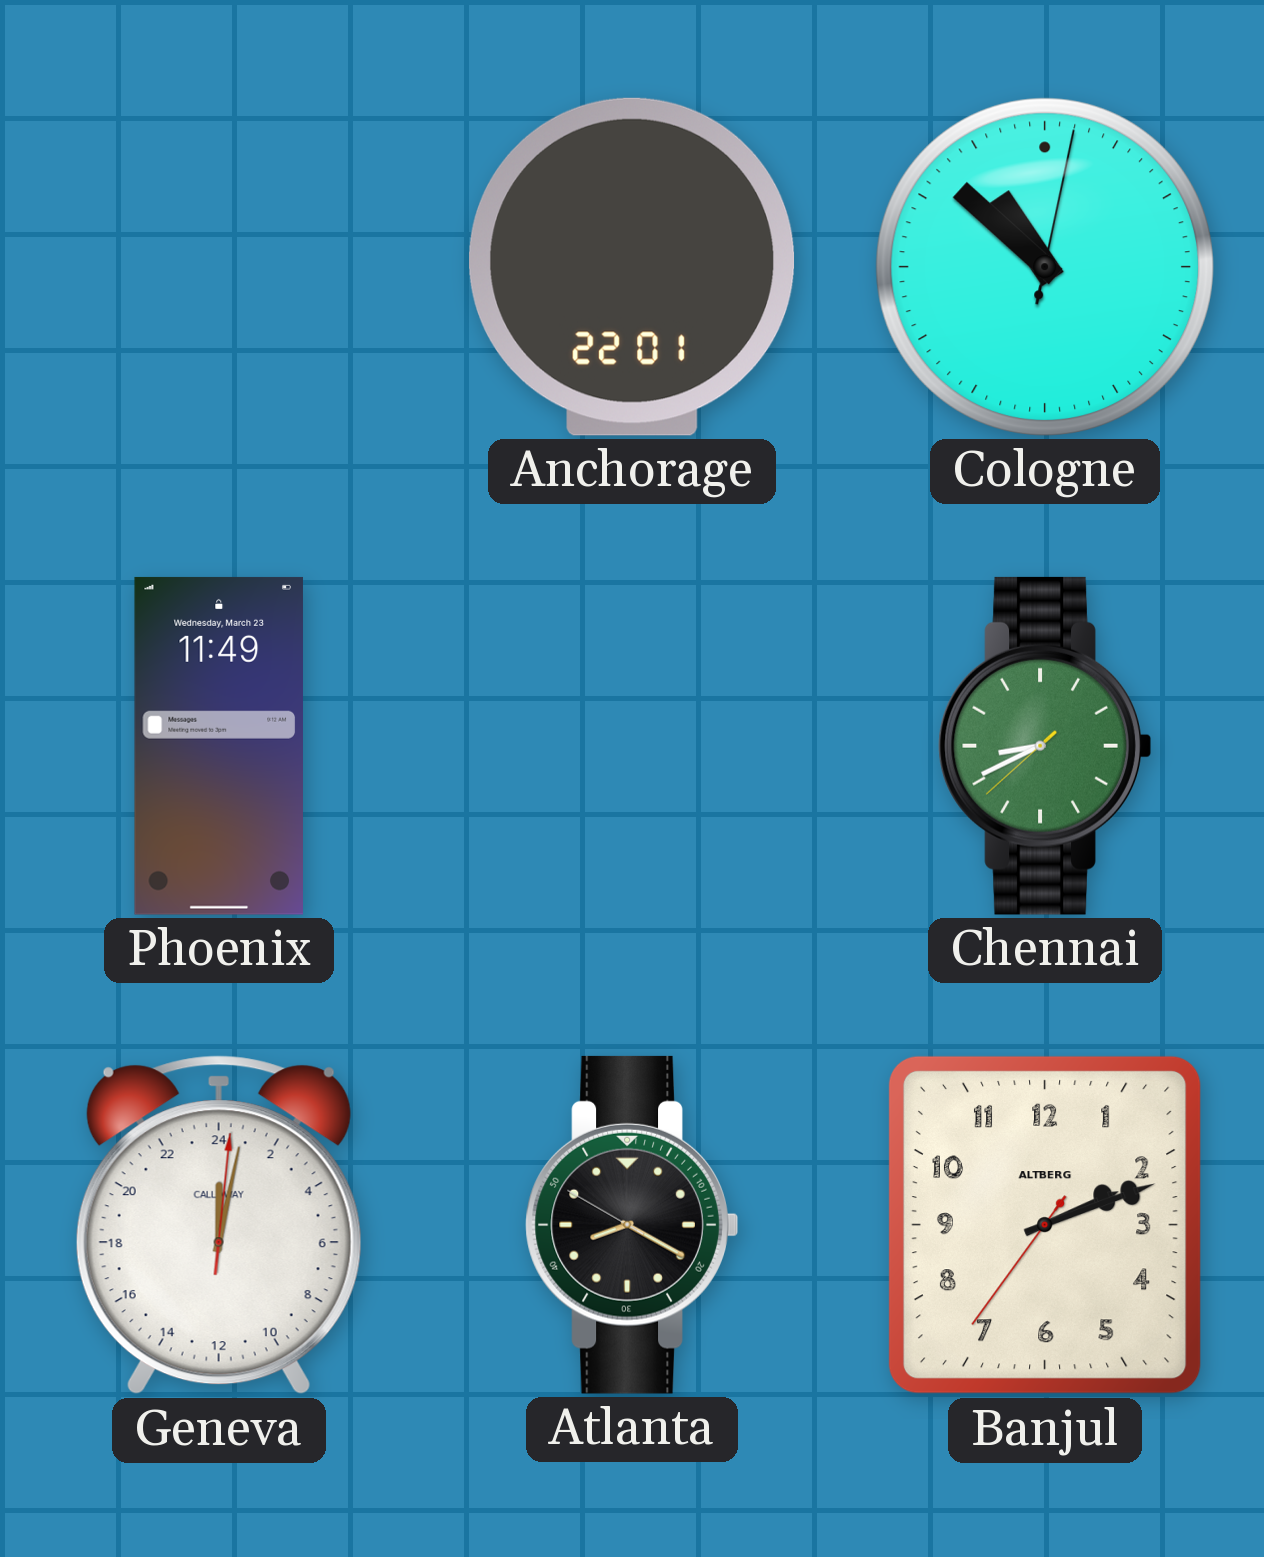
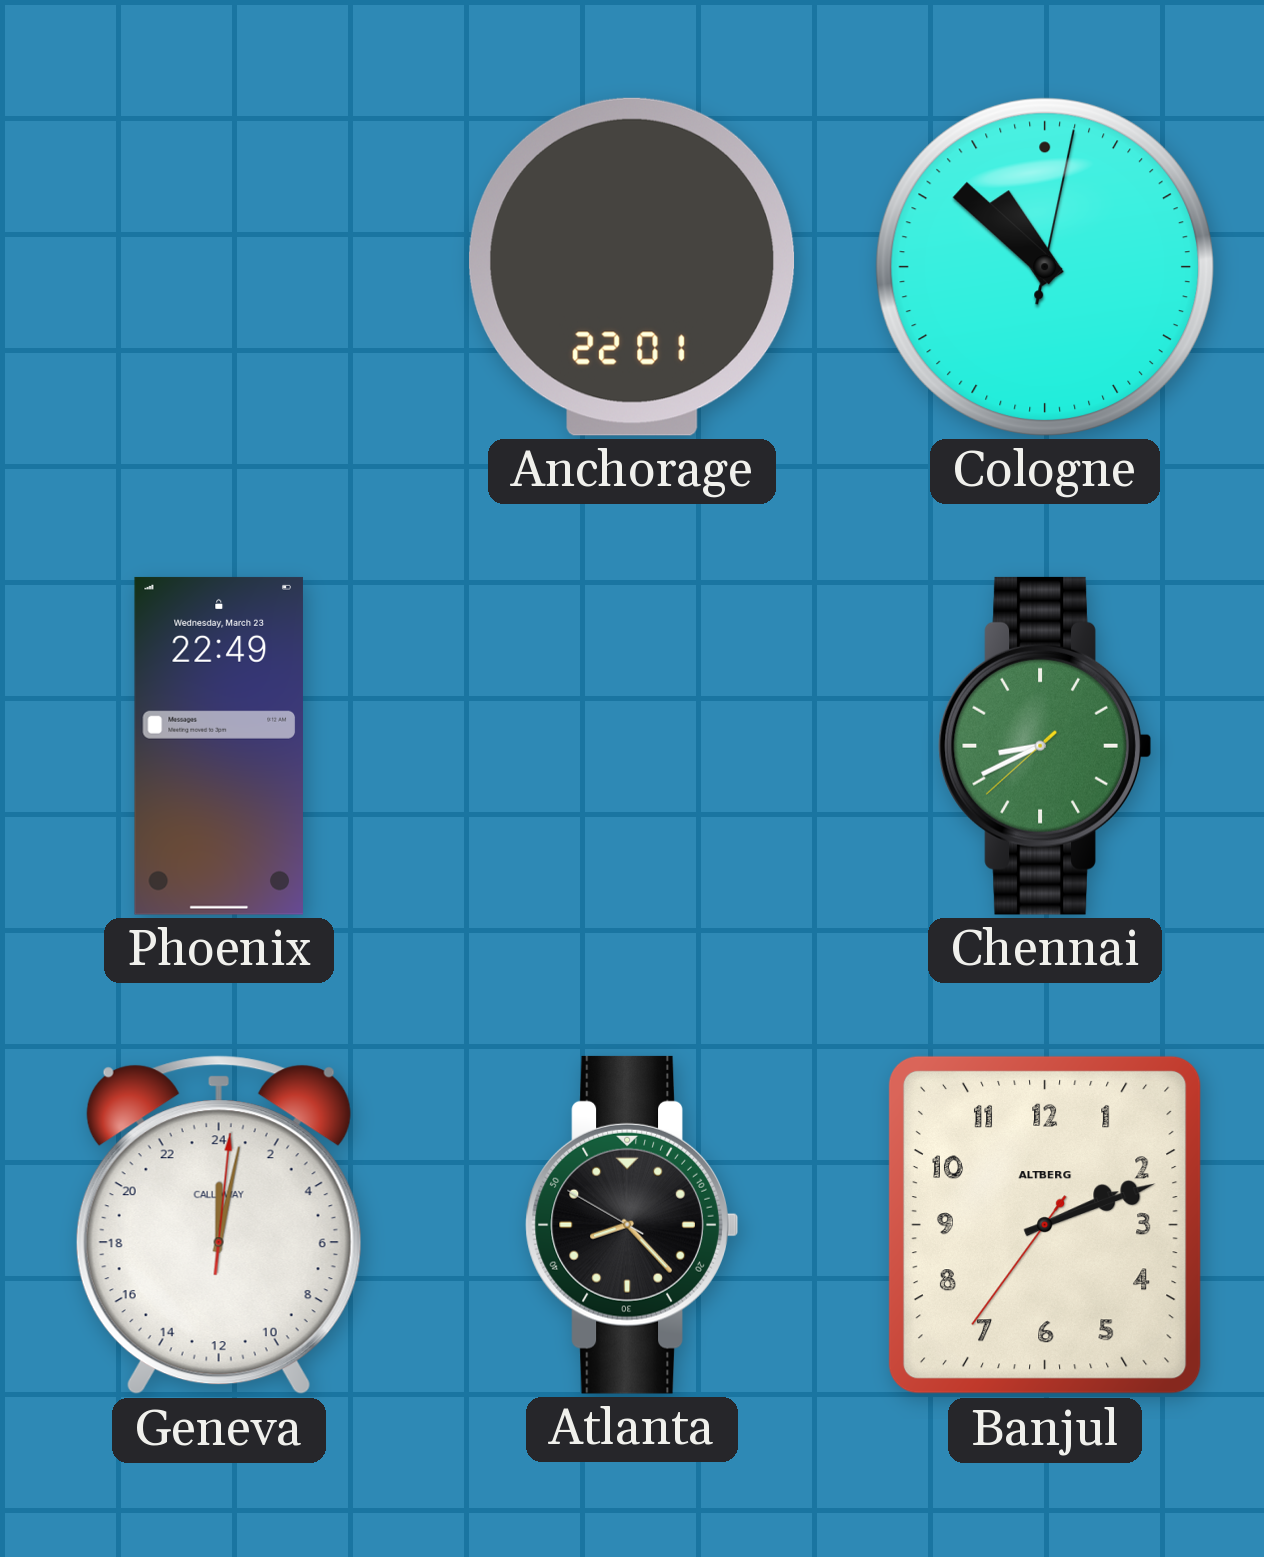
Phoenix: 11:49 -> 22:49
Atlanta: 8:19 -> 8:22
